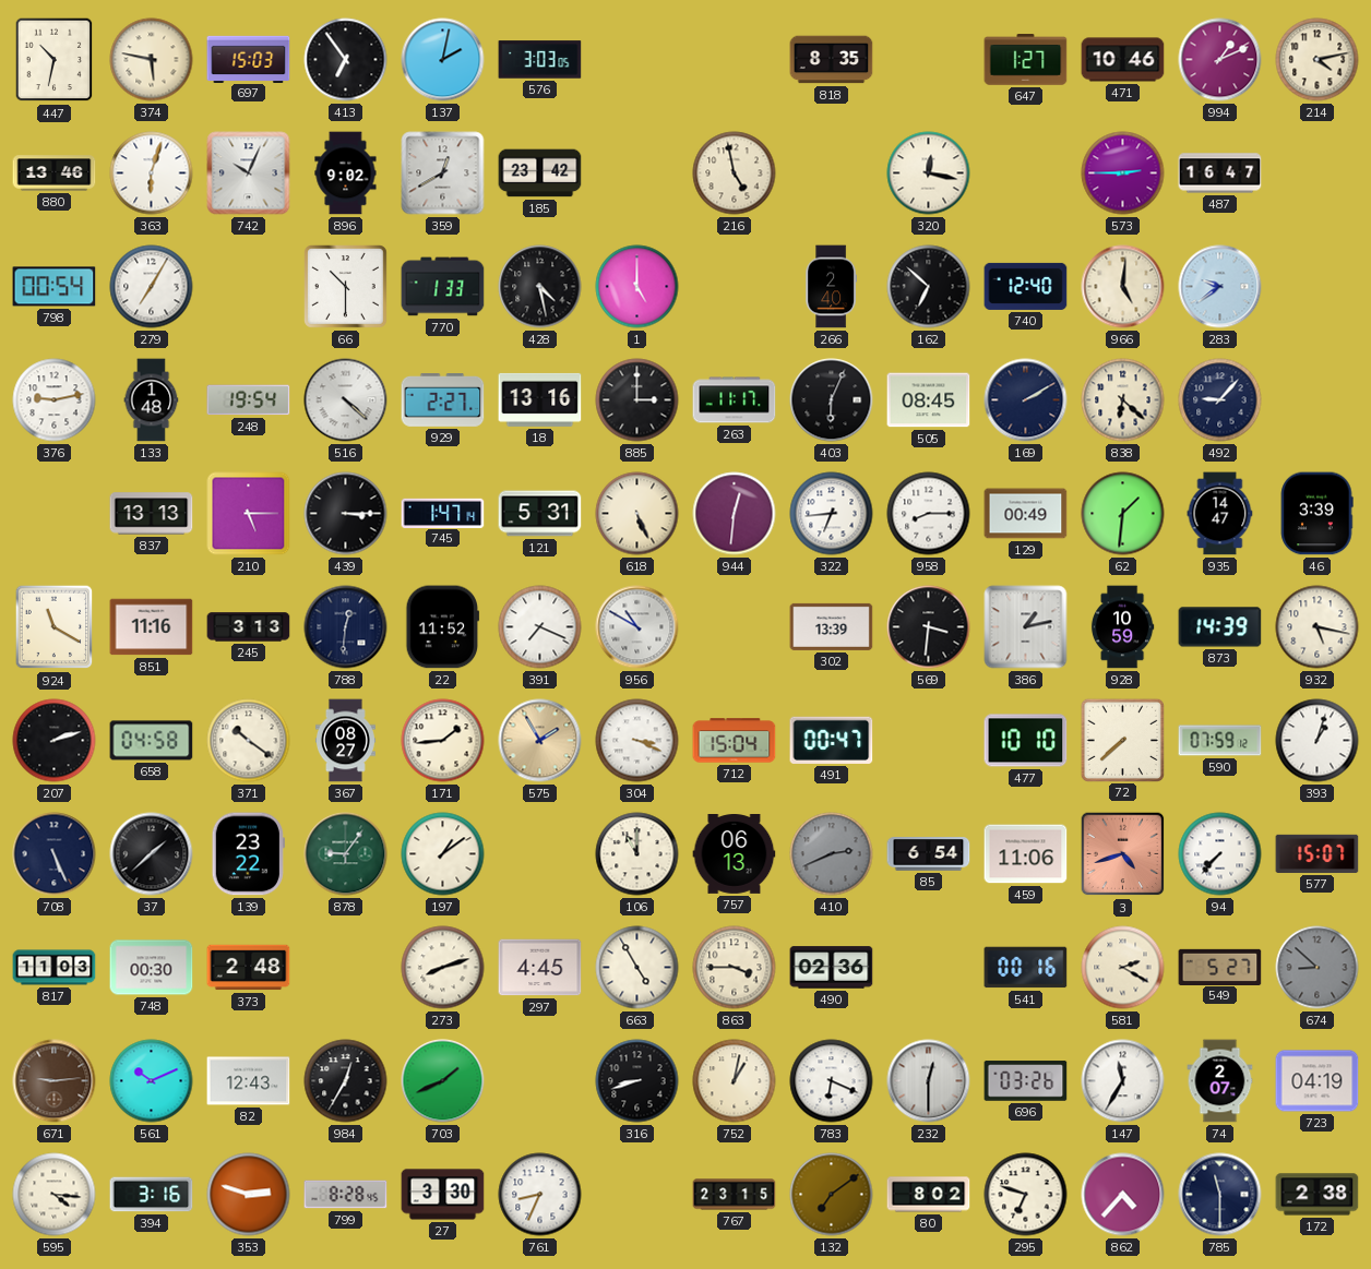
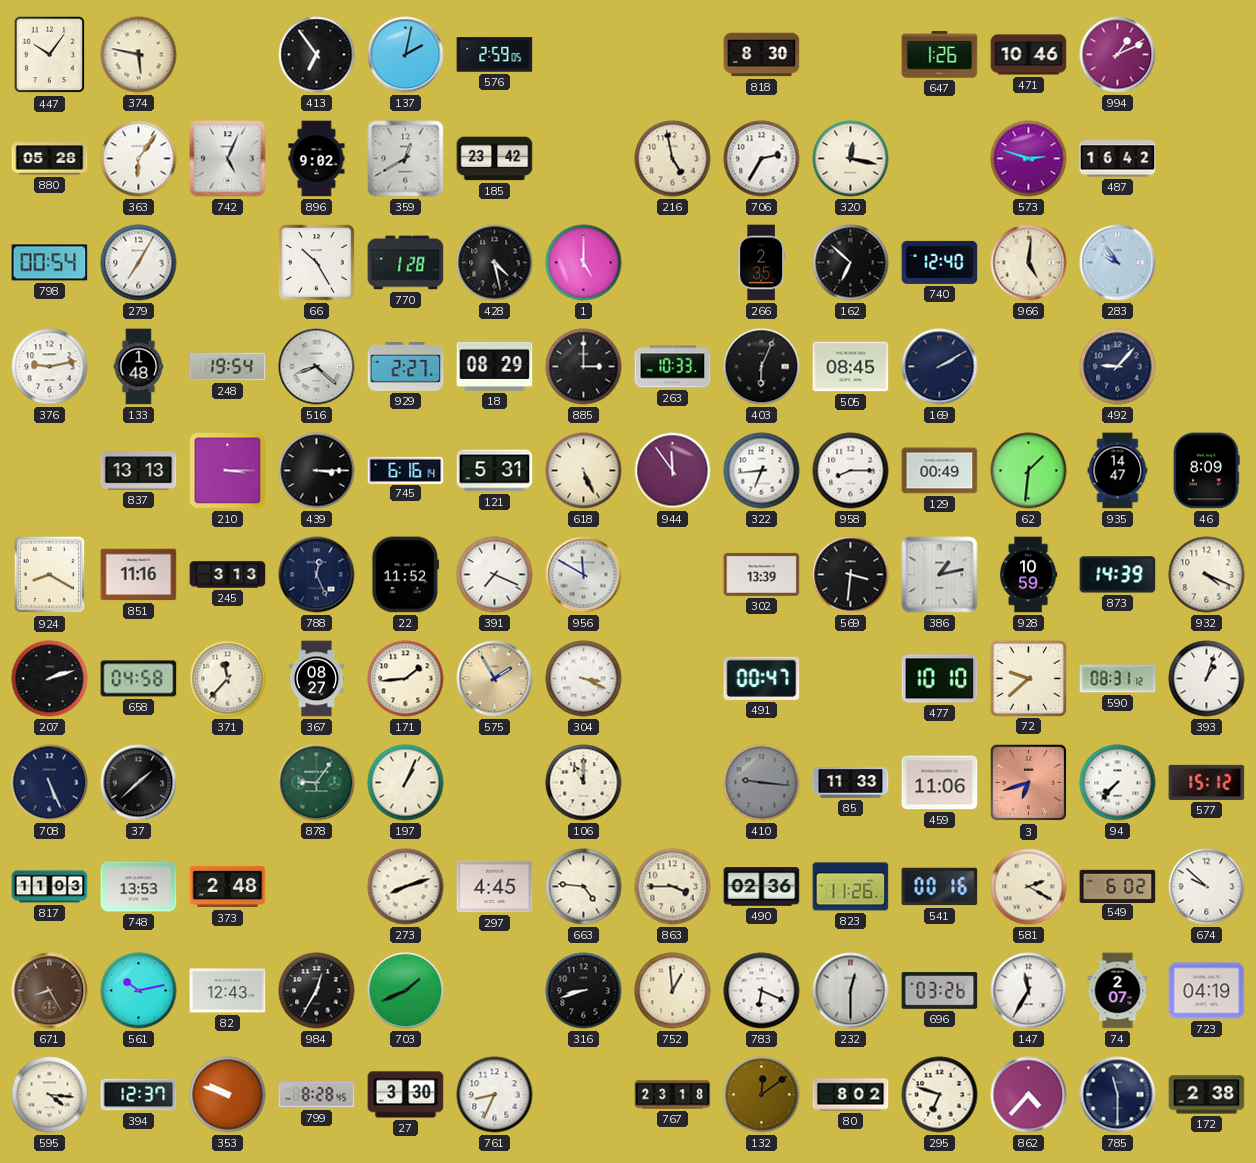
447: 10:32 -> 10:06
697: 15:03 -> none
576: 3:03 -> 2:59
818: 8:35 -> 8:30
647: 1:27 -> 1:26
214: 4:13 -> none
880: 13:46 -> 05:28
363: 6:03 -> 6:06
742: 10:04 -> 5:04
706: none -> 2:35
573: 2:45 -> 2:48
487: 16:47 -> 16:42
66: 10:30 -> 10:25
770: 1:33 -> 1:28
266: 2:40 -> 2:35
283: 9:39 -> 9:54
516: 4:22 -> 8:22
18: 13:16 -> 08:29
263: 11:17 -> 10:33
838: 6:22 -> none
210: 5:15 -> 3:15
745: 1:47 -> 6:16
944: 12:31 -> 11:54
46: 3:39 -> 8:09
924: 11:20 -> 8:20
788: 12:31 -> 12:26
956: 10:50 -> 11:50
932: 5:17 -> 4:19
371: 10:21 -> 11:37
712: 15:04 -> none
72: 7:38 -> 9:38
590: 07:59 -> 08:31
139: 23:22 -> none
197: 1:09 -> 1:04
757: 06:13 -> none
410: 2:41 -> 9:16
85: 6:54 -> 11:33
3: 4:42 -> 6:42
577: 15:07 -> 15:12
748: 00:30 -> 13:53
663: 4:55 -> 4:46
823: none -> 11:26
549: 5:27 -> 6:02
674: 8:52 -> 9:52
674 dial: grey -> white
671: 9:14 -> 8:25
561: 10:11 -> 10:13
752: 1:02 -> 12:59
394: 3:16 -> 12:37
353: 2:48 -> 9:48
767: 23:15 -> 23:18
132: 7:09 -> 12:09
